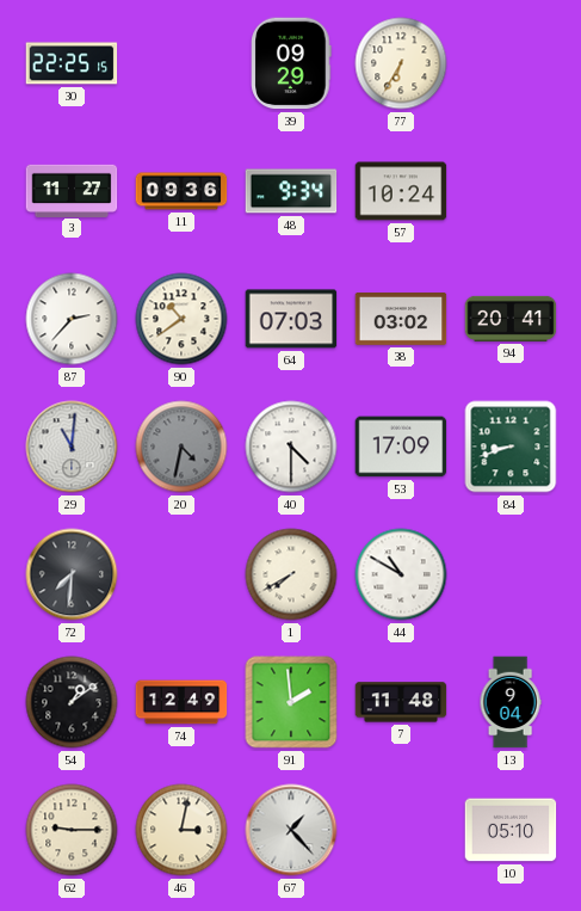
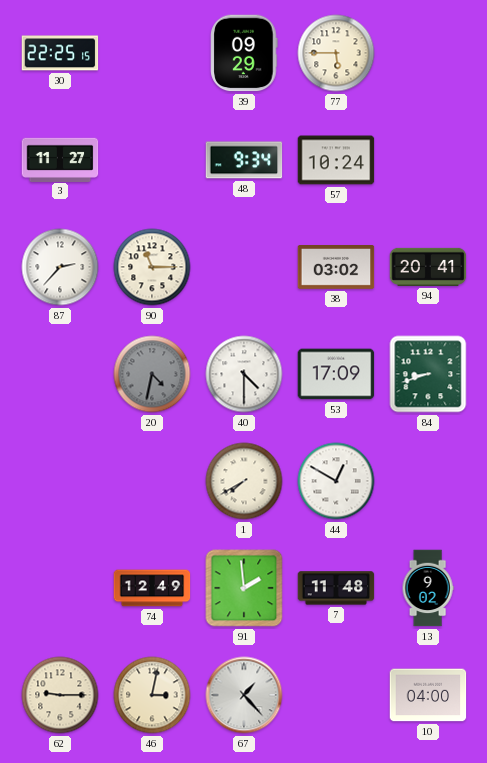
77: 6:35 -> 5:45
11: 09:36 -> none
90: 10:39 -> 11:15
64: 07:03 -> none
29: 11:01 -> none
72: 7:31 -> none
44: 10:50 -> 12:50
54: 1:09 -> none
13: 9:04 -> 9:02
10: 05:10 -> 04:00
